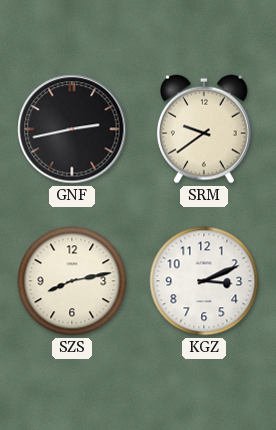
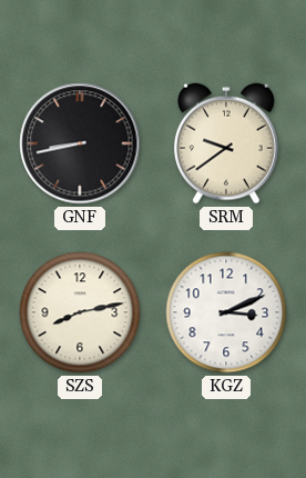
GNF: 2:43 -> 8:43
